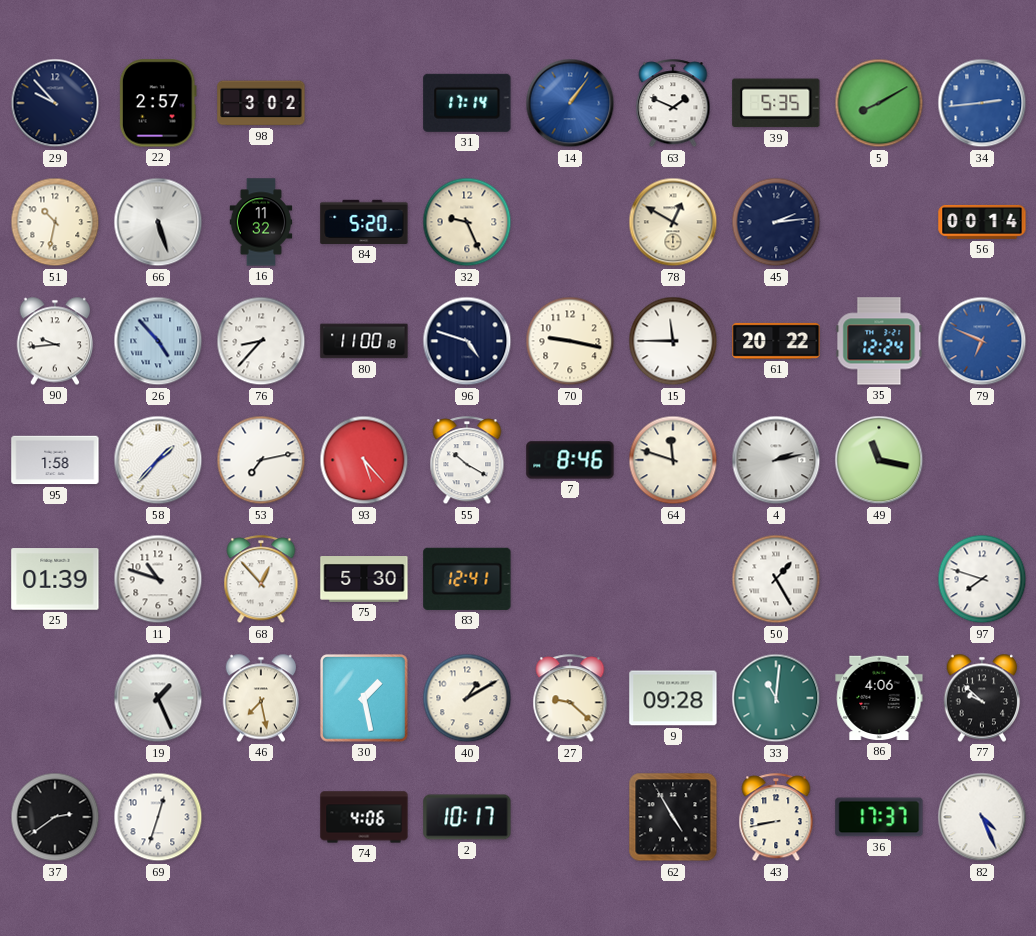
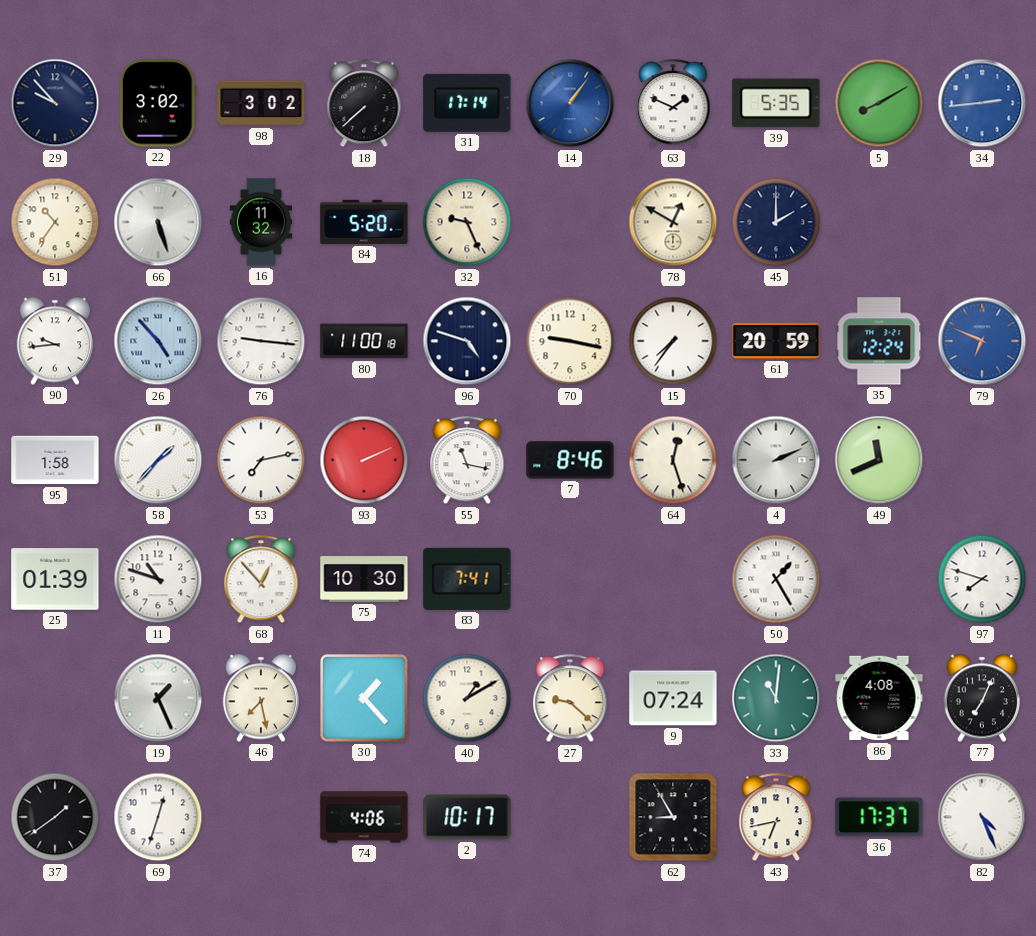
22: 2:57 -> 3:02
18: none -> 7:38
51: 10:32 -> 10:36
45: 2:14 -> 2:00
56: 00:14 -> none
76: 8:37 -> 9:16
15: 11:45 -> 7:36
61: 20:22 -> 20:59
93: 5:23 -> 2:11
55: 10:20 -> 11:17
64: 11:48 -> 12:27
4: 2:13 -> 2:11
49: 11:17 -> 11:41
75: 5:30 -> 10:30
83: 12:41 -> 7:41
30: 1:28 -> 1:23
9: 09:28 -> 07:24
86: 4:06 -> 4:08
77: 9:52 -> 7:04
37: 2:39 -> 1:39
62: 4:55 -> 8:55
43: 8:43 -> 6:43
